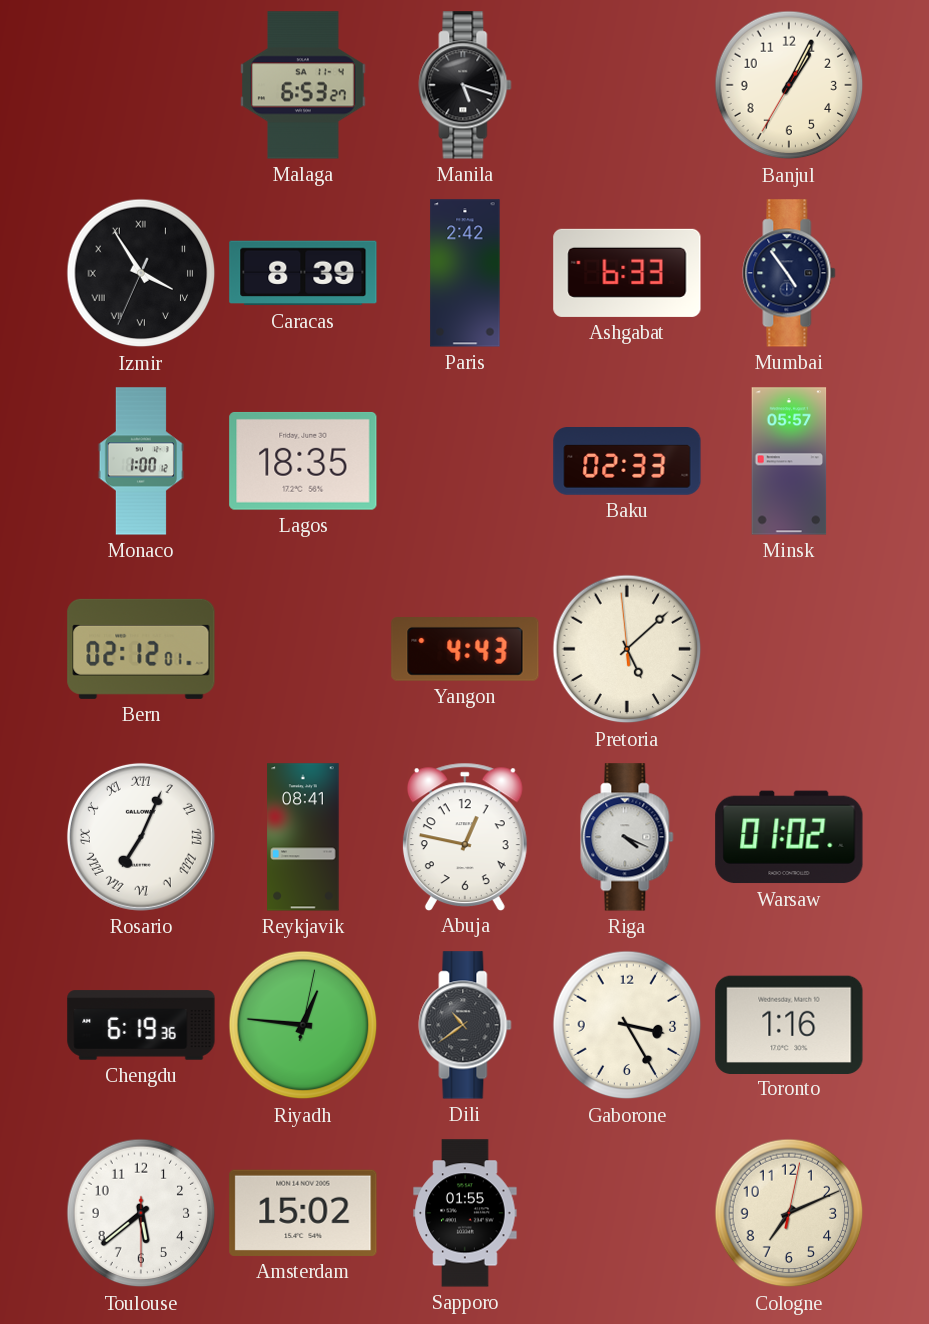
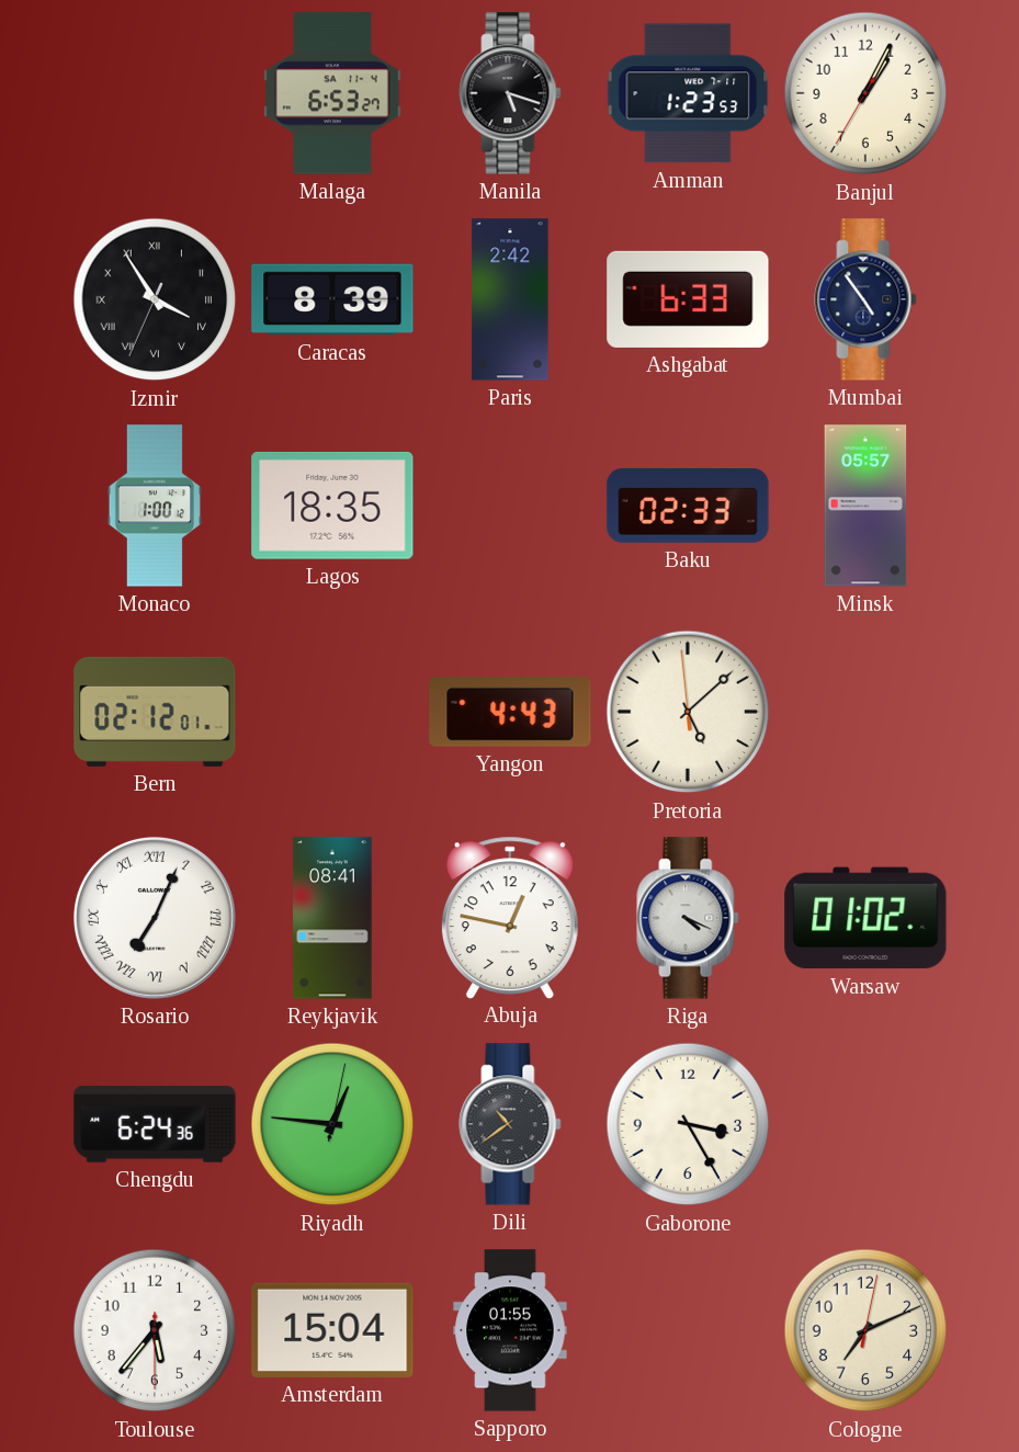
Amman: none -> 1:23
Chengdu: 6:19 -> 6:24
Toronto: 1:16 -> none
Toulouse: 5:38 -> 5:36
Amsterdam: 15:02 -> 15:04
